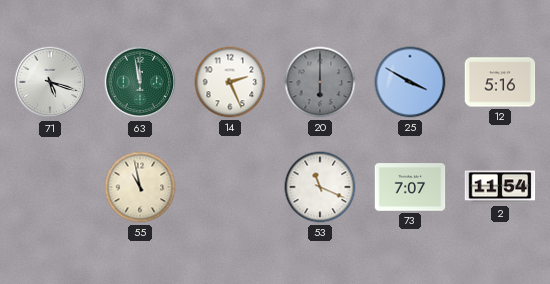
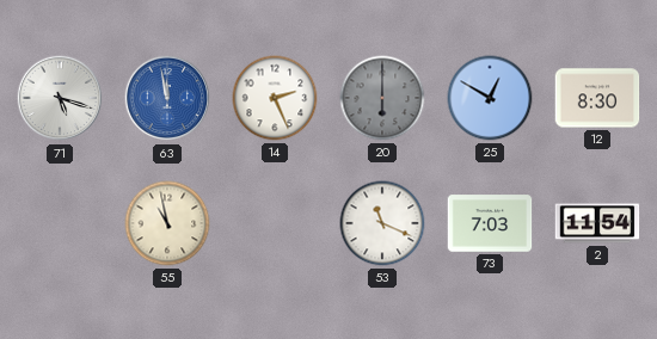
63 dial: green -> blue
25: 3:50 -> 12:50
12: 5:16 -> 8:30
73: 7:07 -> 7:03
